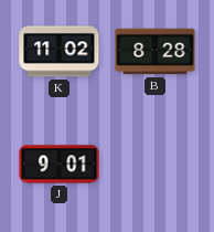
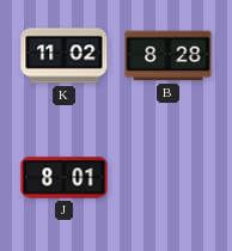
J: 9:01 -> 8:01
